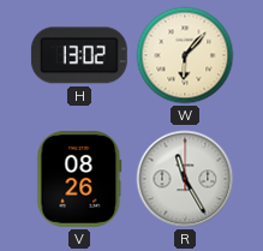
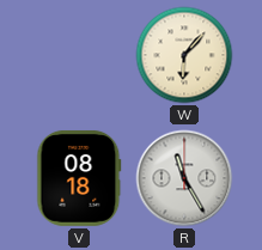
H: 13:02 -> none
V: 08:26 -> 08:18
